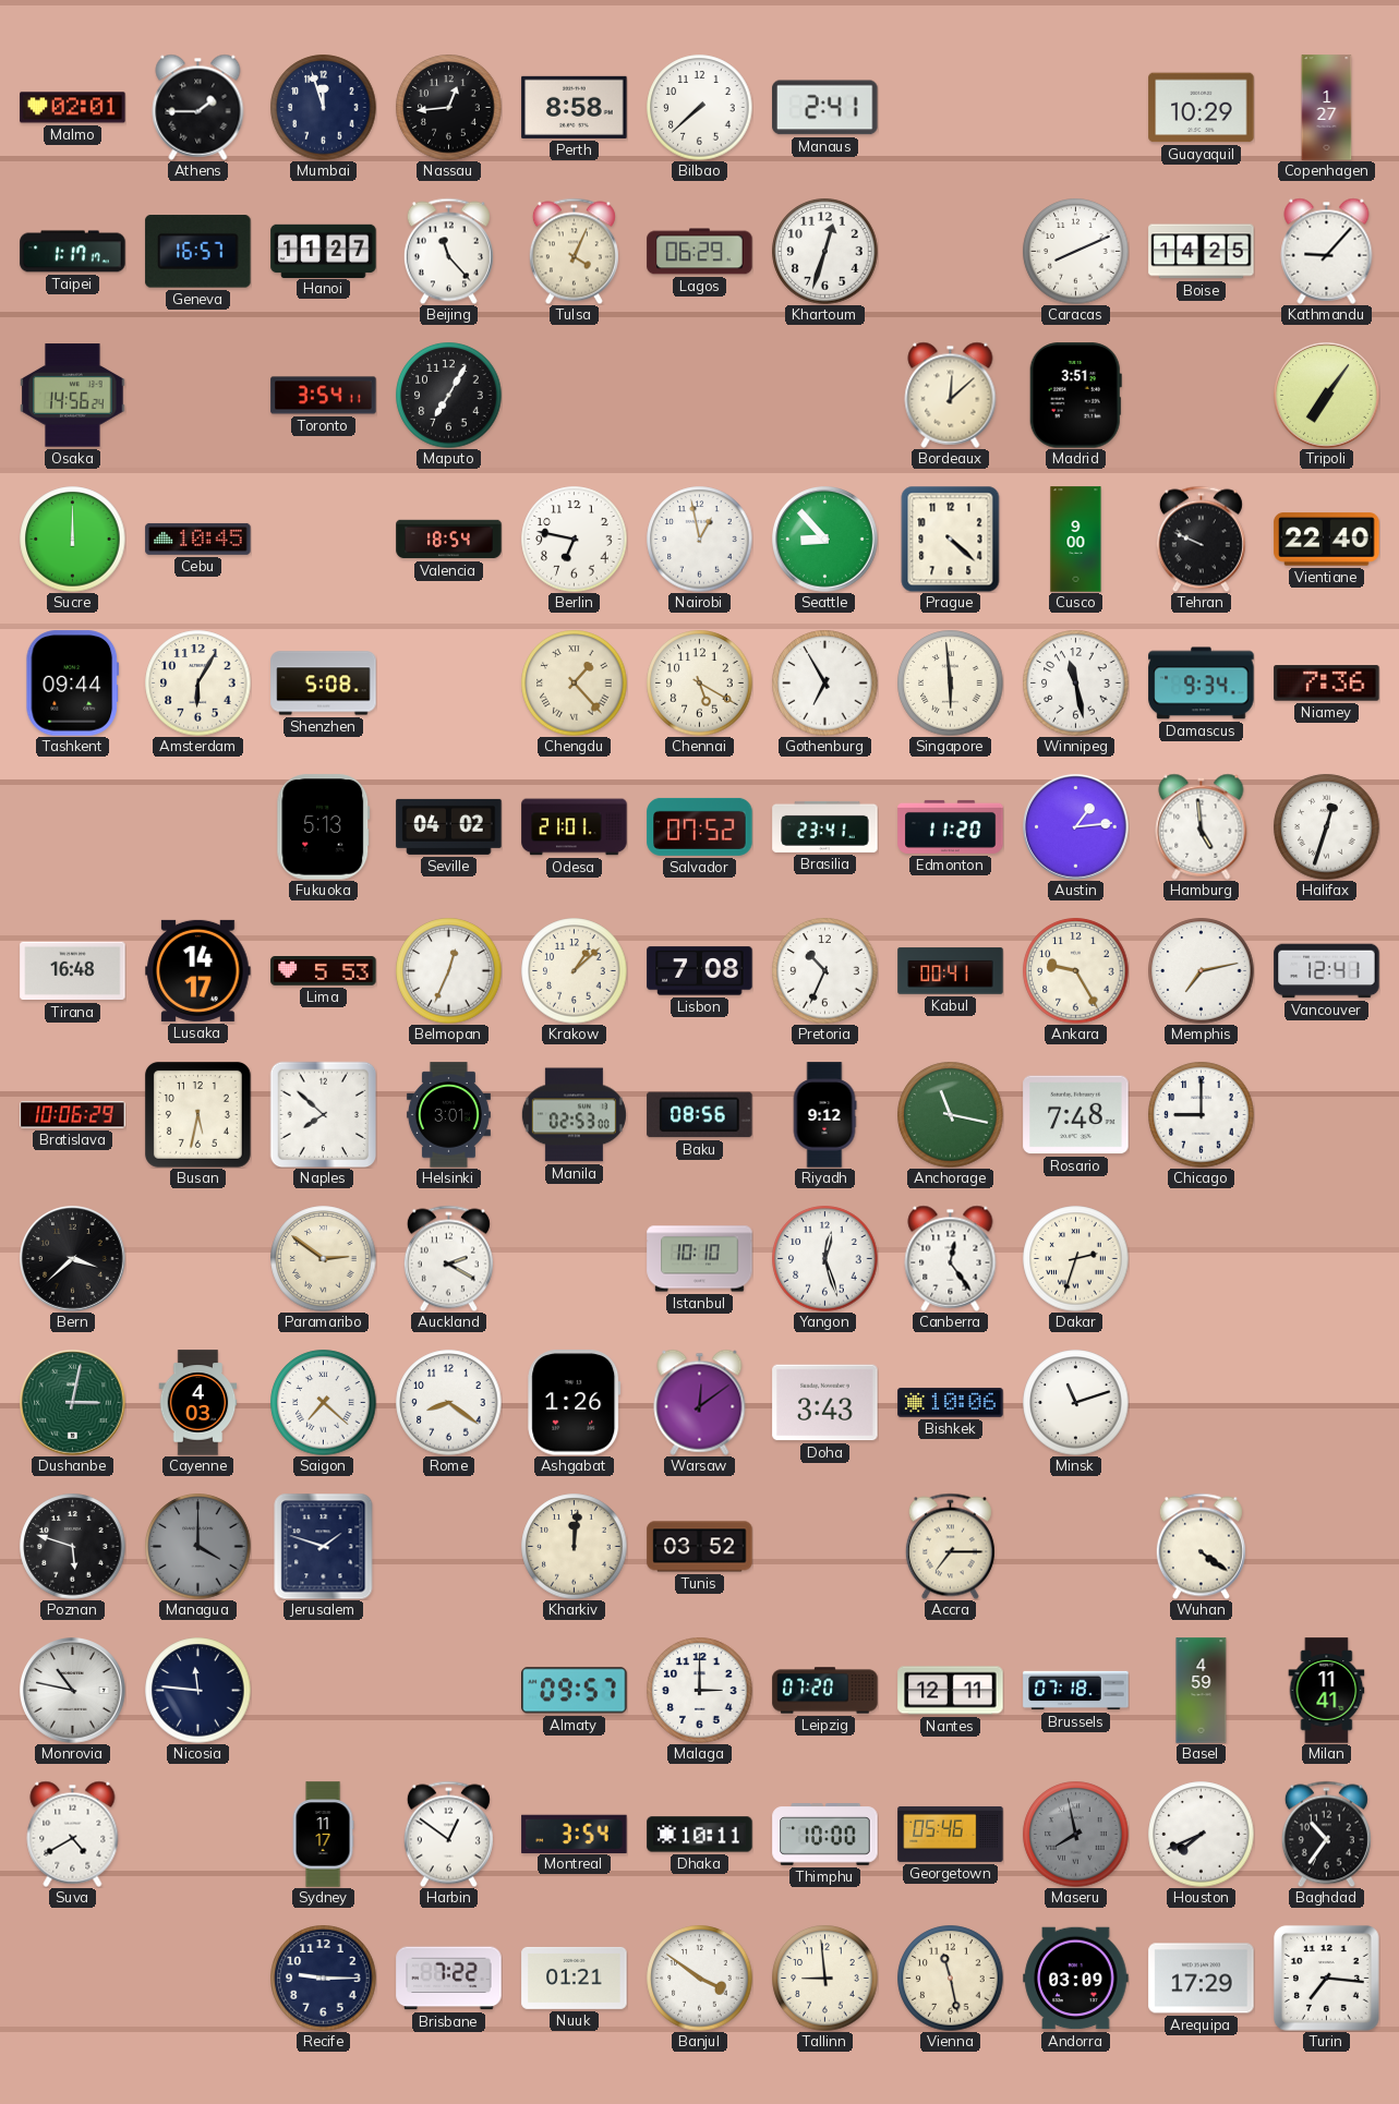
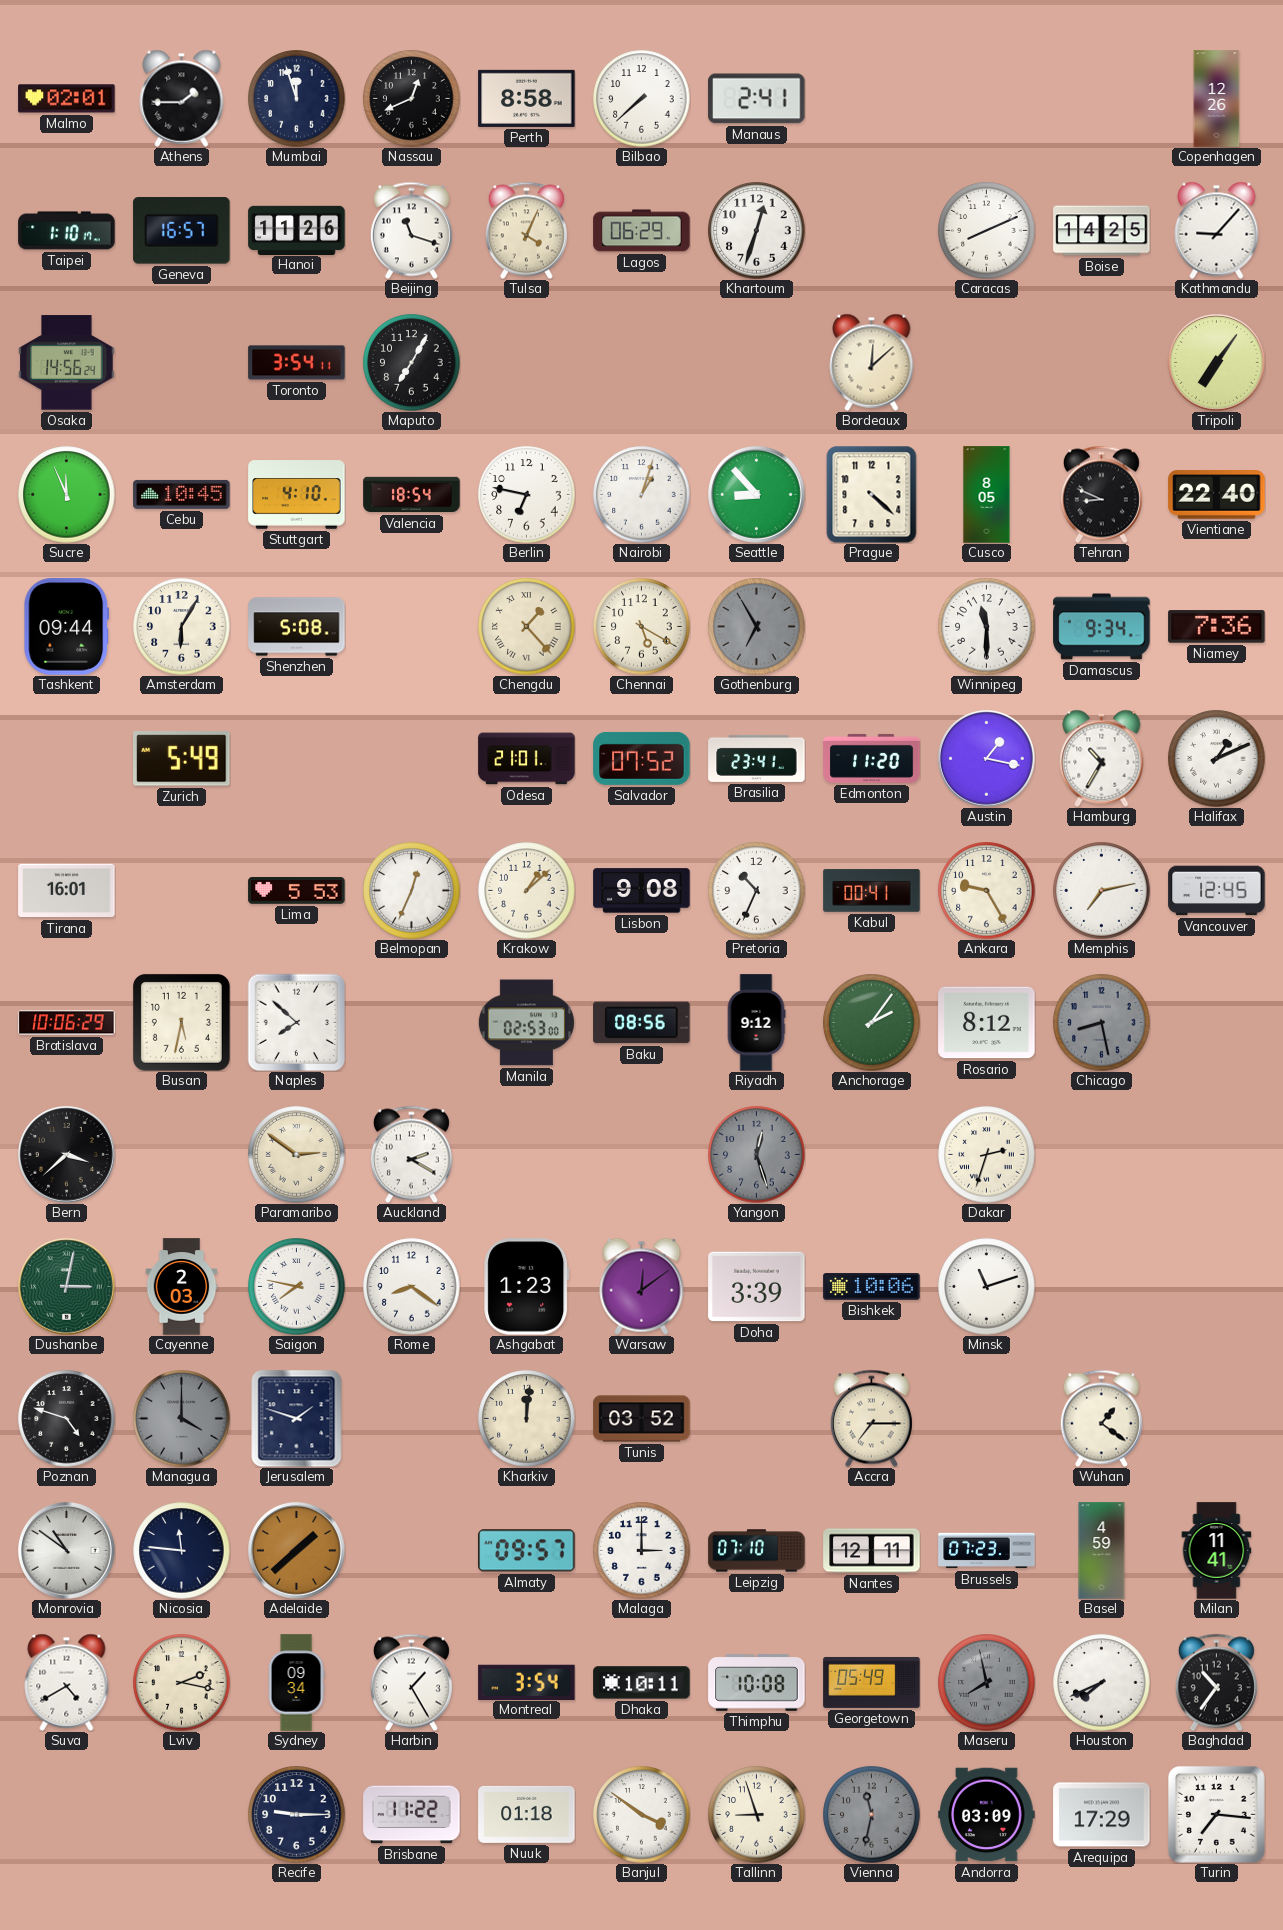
Nassau: 12:44 -> 12:41
Guayaquil: 10:29 -> none
Copenhagen: 1:27 -> 12:26
Taipei: 1:17 -> 1:10
Hanoi: 11:27 -> 11:26
Beijing: 11:23 -> 11:18
Madrid: 3:51 -> none
Sucre: 12:00 -> 11:56
Stuttgart: none -> 4:10
Nairobi: 12:58 -> 1:03
Cusco: 9:00 -> 8:05
Tehran: 9:49 -> 8:49
Gothenburg dial: white -> grey
Singapore: 5:59 -> none
Winnipeg: 11:28 -> 11:30
Zurich: none -> 5:49
Fukuoka: 5:13 -> none
Seville: 04:02 -> none
Austin: 1:14 -> 1:17
Hamburg: 4:59 -> 10:35
Halifax: 12:33 -> 1:11
Tirana: 16:48 -> 16:01
Lusaka: 14:17 -> none
Lisbon: 7:08 -> 9:08
Vancouver: 12:41 -> 12:45
Helsinki: 3:01 -> none
Anchorage: 11:17 -> 2:06
Rosario: 7:48 -> 8:12
Chicago: 9:00 -> 8:28
Chicago dial: white -> grey
Istanbul: 10:10 -> none
Yangon dial: white -> grey
Canberra: 12:24 -> none
Cayenne: 4:03 -> 2:03
Saigon: 7:22 -> 7:47
Ashgabat: 1:26 -> 1:23
Doha: 3:43 -> 3:39
Poznan: 5:48 -> 4:48
Wuhan: 4:21 -> 1:21
Monrovia: 10:47 -> 10:51
Adelaide: none -> 1:38
Leipzig: 07:20 -> 07:10
Brussels: 07:18 -> 07:23
Lviv: none -> 2:17
Sydney: 11:17 -> 09:34
Harbin: 12:51 -> 1:25
Thimphu: 10:00 -> 10:08
Georgetown: 05:46 -> 05:49
Brisbane: 7:22 -> 11:22
Nuuk: 01:21 -> 01:18
Tallinn: 8:59 -> 8:57
Vienna: 11:28 -> 11:32
Vienna dial: cream -> grey
